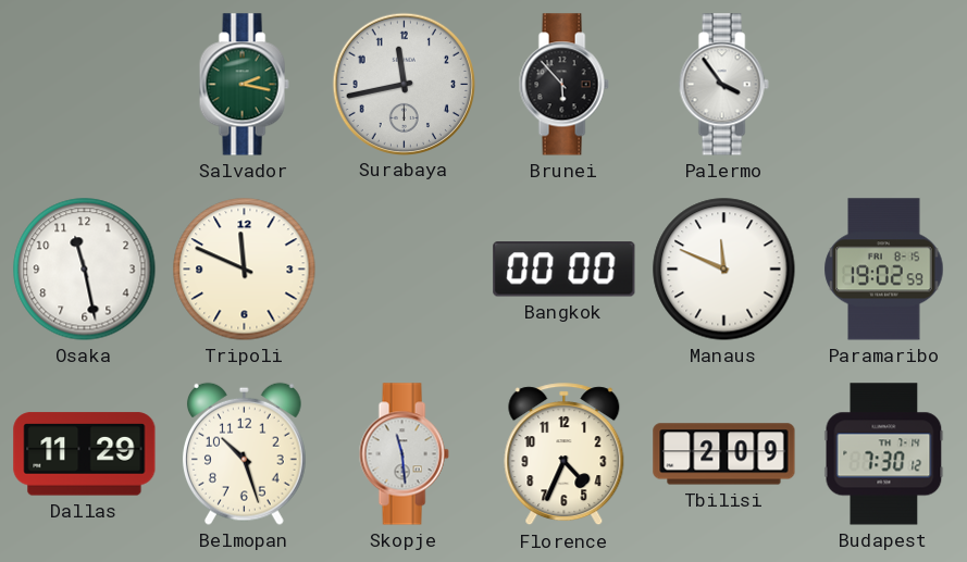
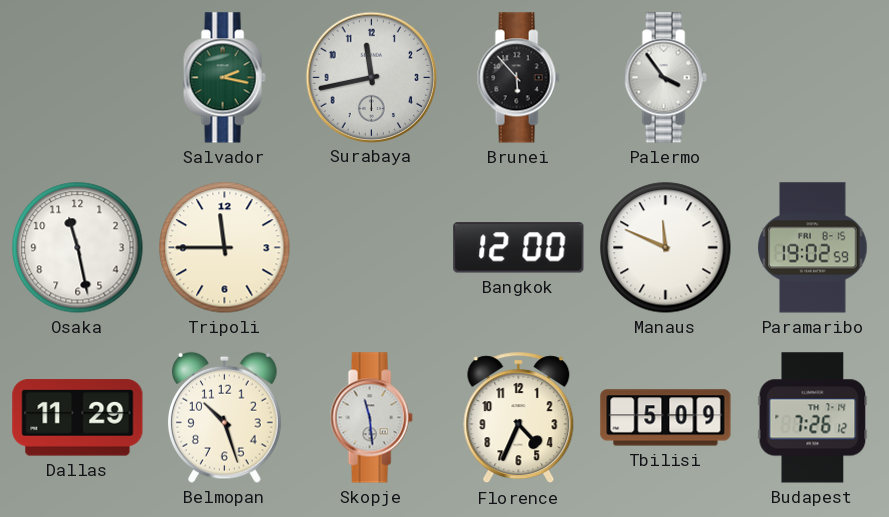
Tripoli: 11:49 -> 11:45
Bangkok: 00:00 -> 12:00
Tbilisi: 2:09 -> 5:09
Budapest: 7:30 -> 7:26
